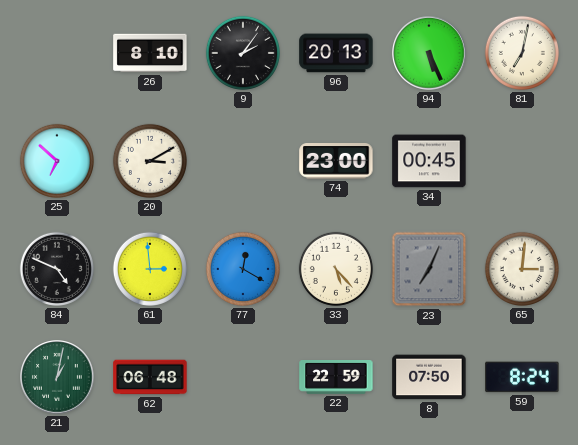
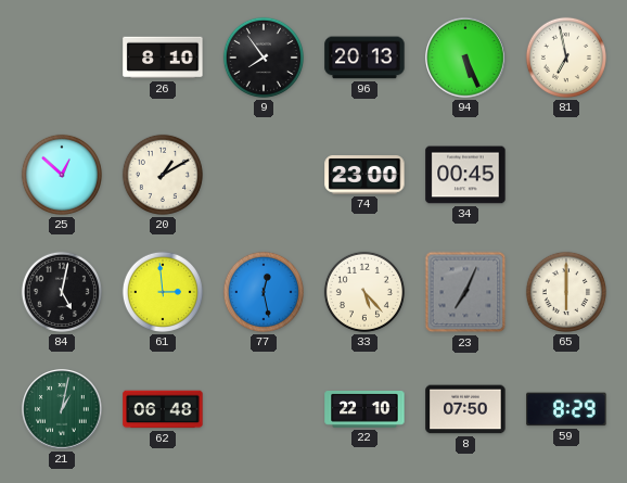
9: 2:06 -> 7:54
81: 7:02 -> 6:58
25: 6:52 -> 12:52
20: 3:10 -> 1:10
84: 4:49 -> 5:02
77: 12:20 -> 12:28
65: 3:01 -> 6:00
22: 22:59 -> 22:10
59: 8:24 -> 8:29
